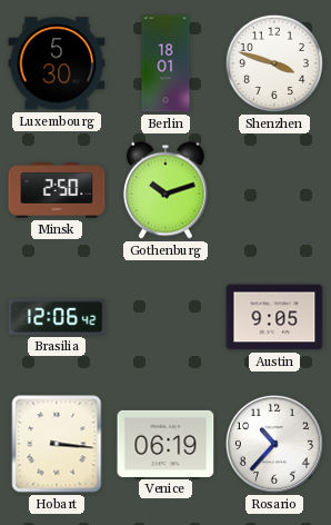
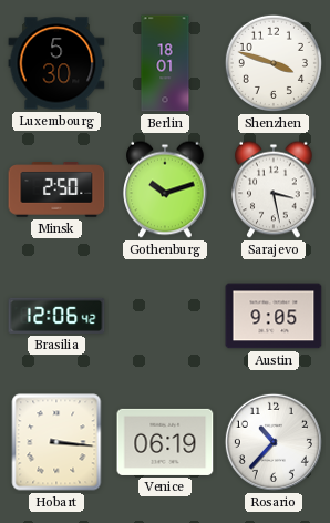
Sarajevo: none -> 3:28
